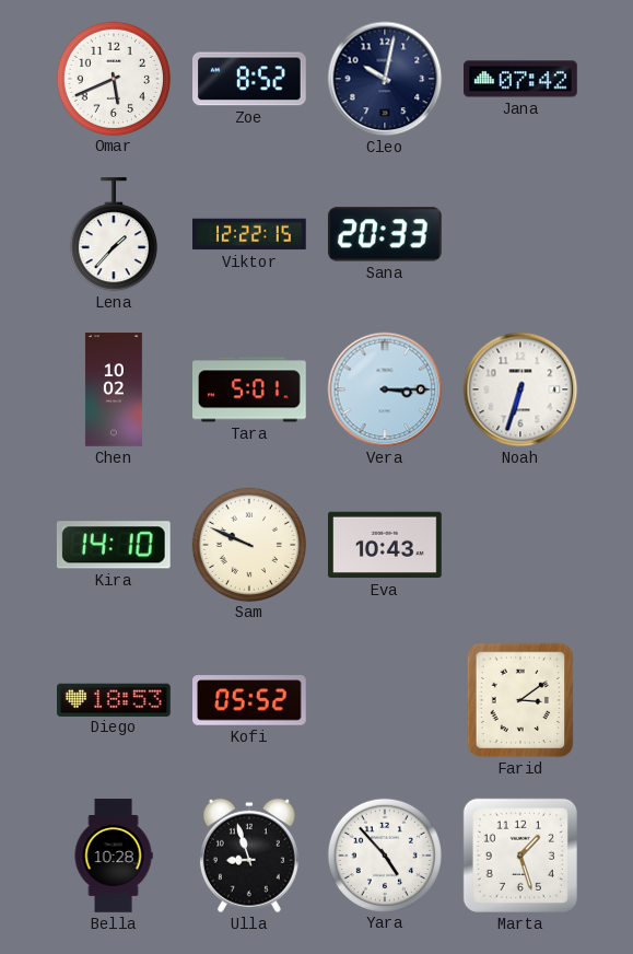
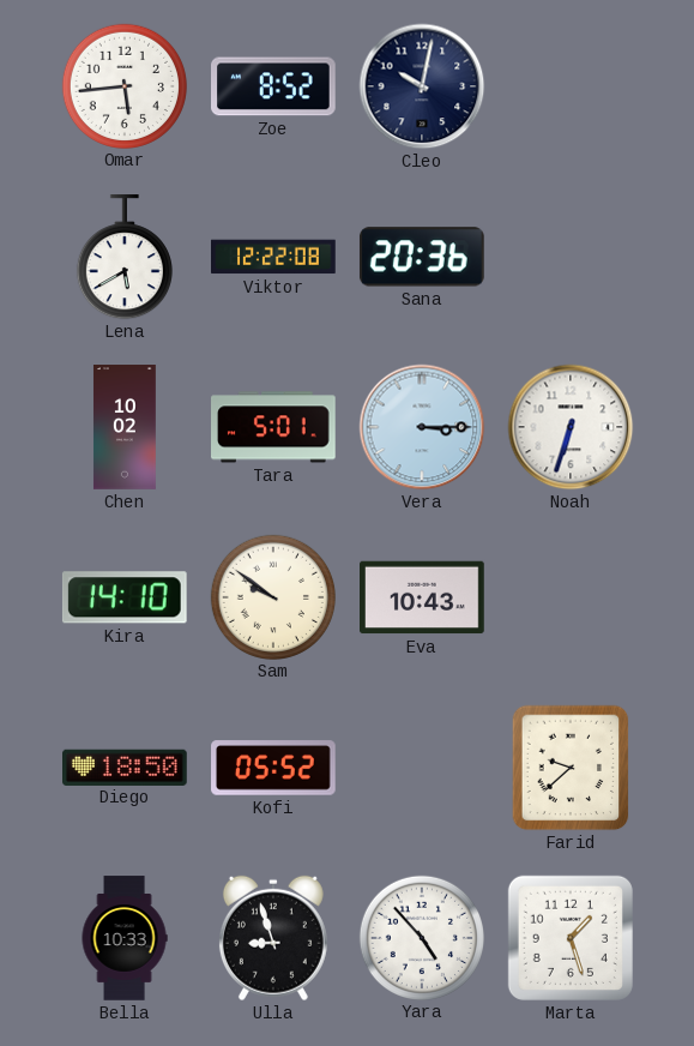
Omar: 5:41 -> 5:44
Jana: 07:42 -> none
Lena: 1:37 -> 5:40
Viktor: 12:22:15 -> 12:22:08
Sana: 20:33 -> 20:36
Sam: 9:49 -> 9:51
Diego: 18:53 -> 18:50
Farid: 3:09 -> 9:38
Bella: 10:28 -> 10:33
